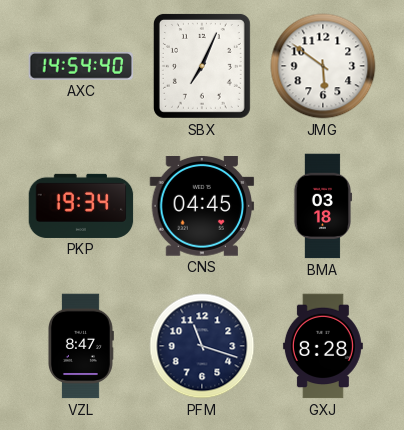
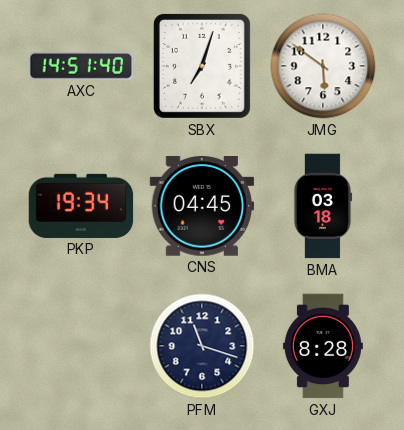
AXC: 14:54 -> 14:51
SBX: 7:04 -> 7:03
VZL: 8:47 -> none
